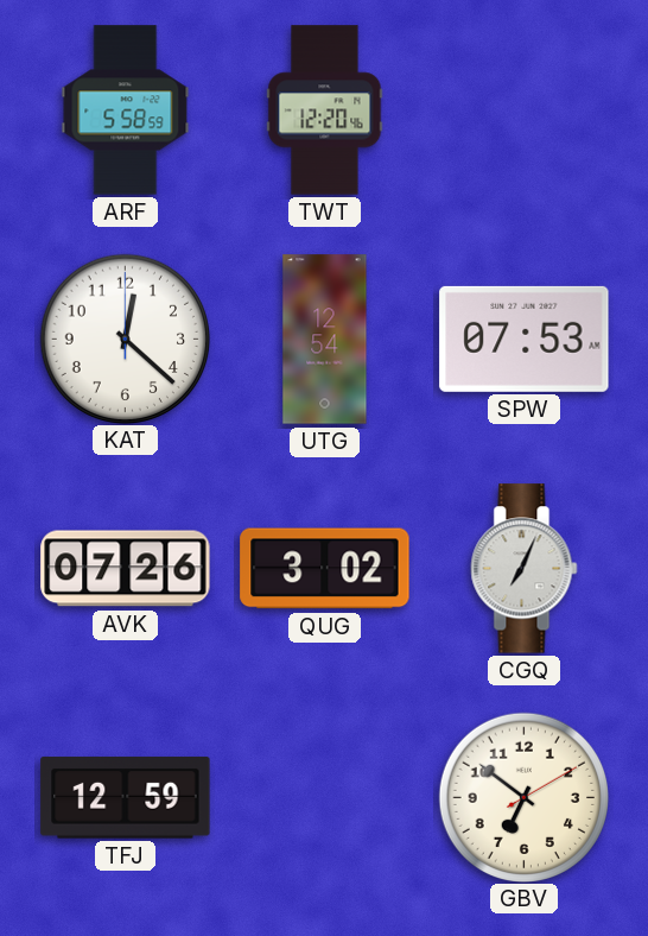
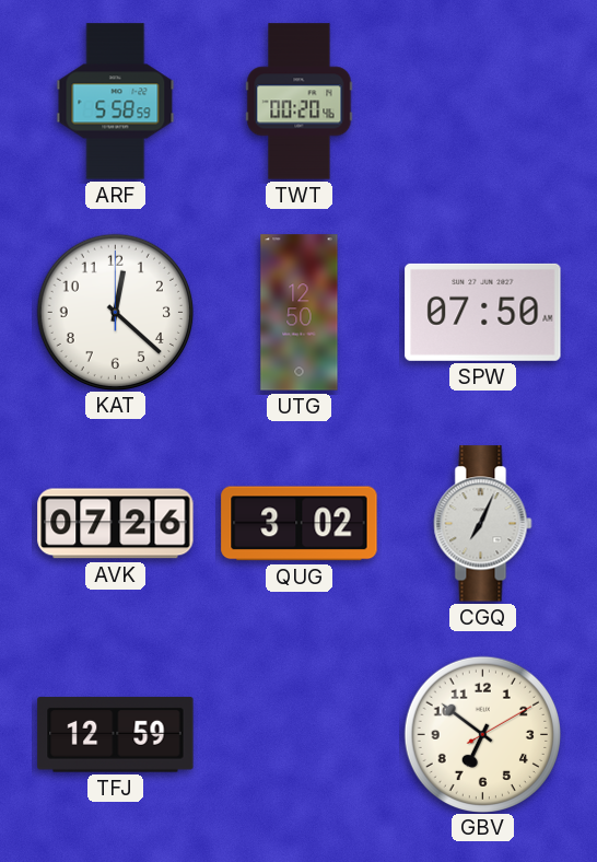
TWT: 12:20 -> 00:20
UTG: 12:54 -> 12:50
SPW: 07:53 -> 07:50
